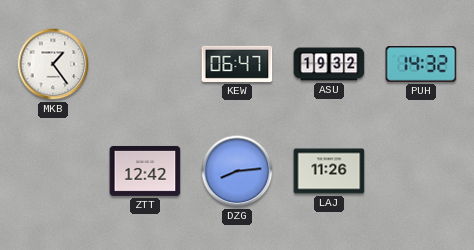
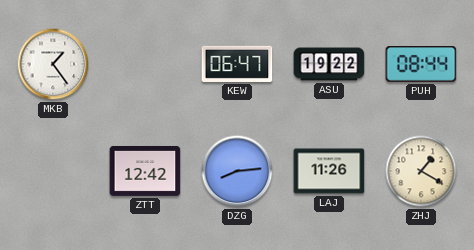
ASU: 19:32 -> 19:22
PUH: 14:32 -> 08:44
ZHJ: none -> 1:20
